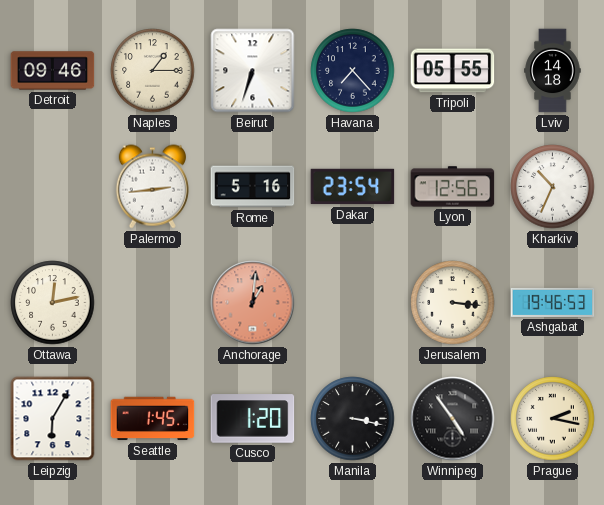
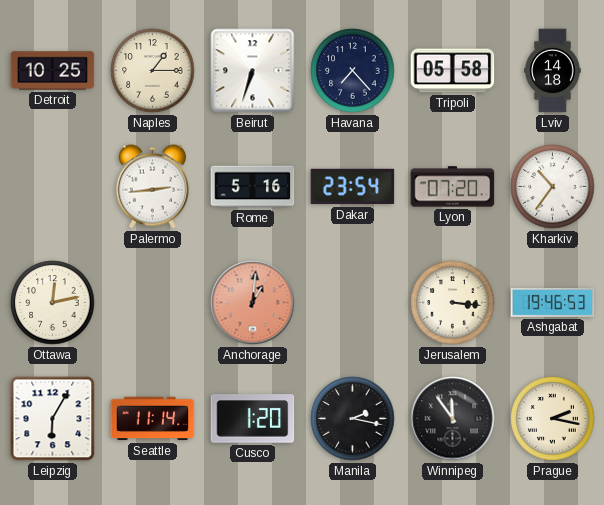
Detroit: 09:46 -> 10:25
Tripoli: 05:55 -> 05:58
Lyon: 12:56 -> 07:20
Kharkiv: 10:34 -> 10:36
Seattle: 1:45 -> 11:14
Manila: 3:17 -> 2:17
Winnipeg: 4:54 -> 11:54
